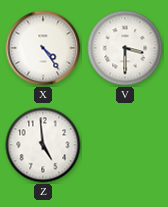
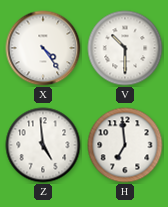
V: 3:30 -> 10:30
H: none -> 6:59
